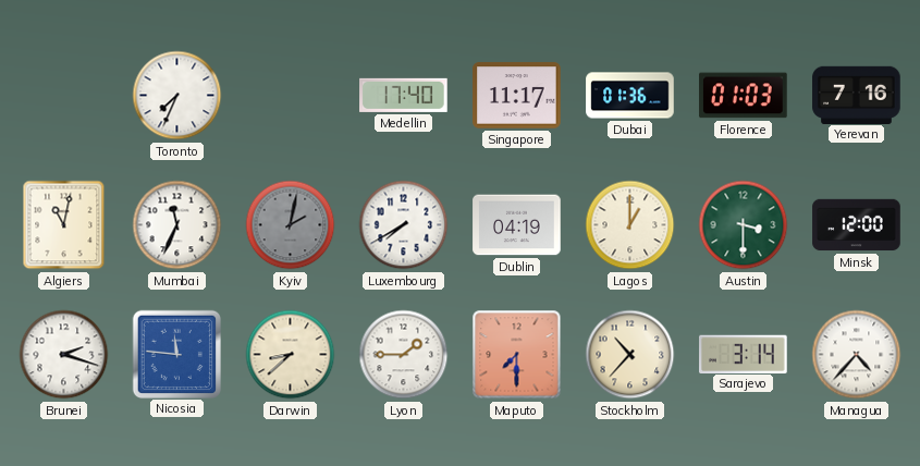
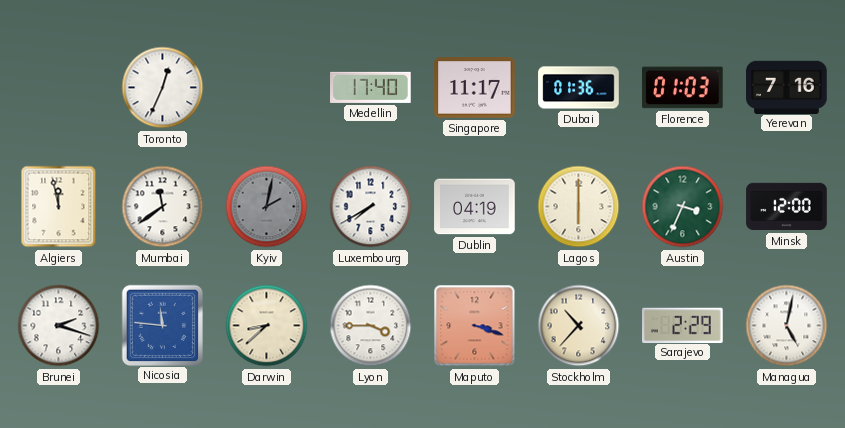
Toronto: 7:34 -> 12:34
Algiers: 11:02 -> 11:58
Mumbai: 11:34 -> 11:39
Lagos: 1:00 -> 6:00
Austin: 3:30 -> 3:34
Lyon: 1:45 -> 3:45
Maputo: 7:30 -> 3:18
Sarajevo: 3:14 -> 2:29
Managua: 4:37 -> 5:02
